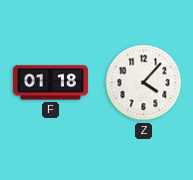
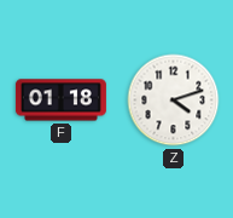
Z: 4:07 -> 4:12
